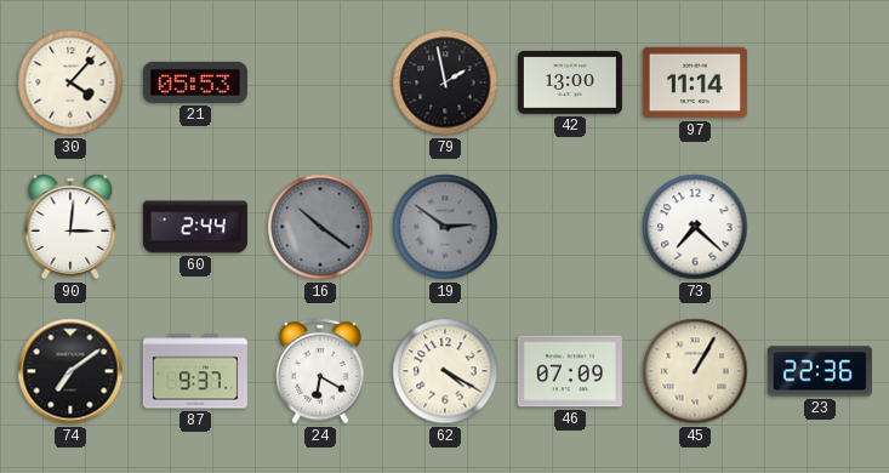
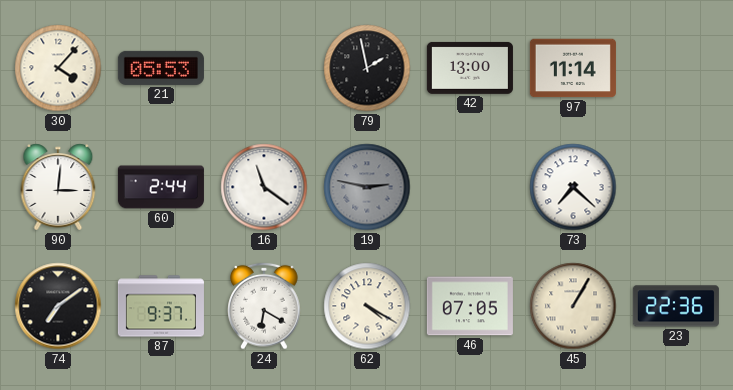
16: 10:21 -> 11:21
16 dial: grey -> white
19: 2:51 -> 2:47
46: 07:09 -> 07:05
